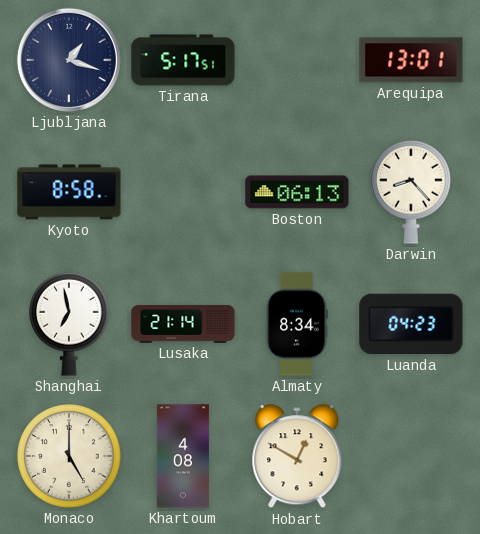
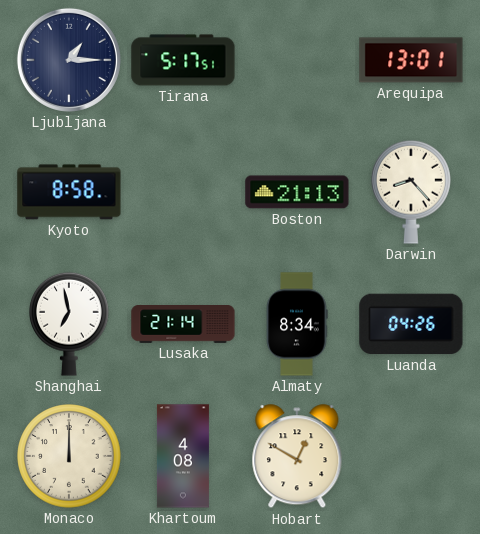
Ljubljana: 1:18 -> 1:15
Boston: 06:13 -> 21:13
Luanda: 04:23 -> 04:26
Monaco: 5:00 -> 12:00
